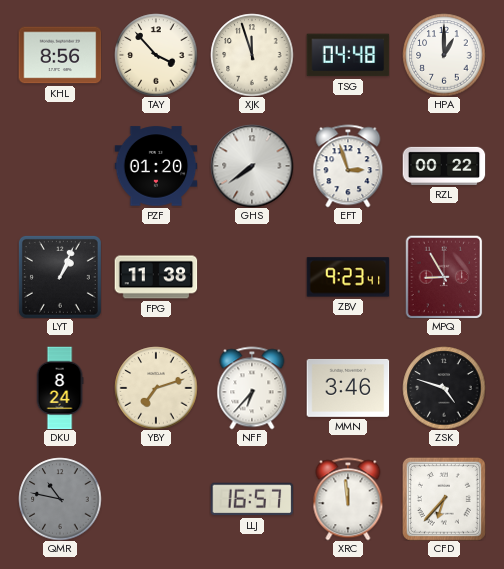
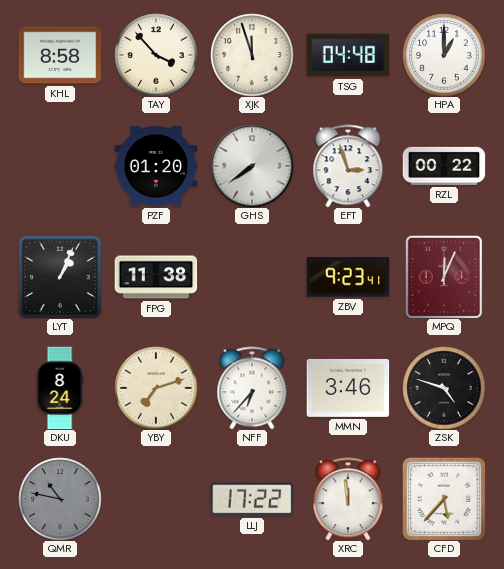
KHL: 8:56 -> 8:58
MPQ: 8:55 -> 12:04
LLJ: 16:57 -> 17:22
CFD: 6:37 -> 5:37
